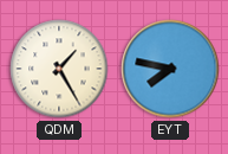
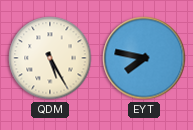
QDM: 1:25 -> 5:25
